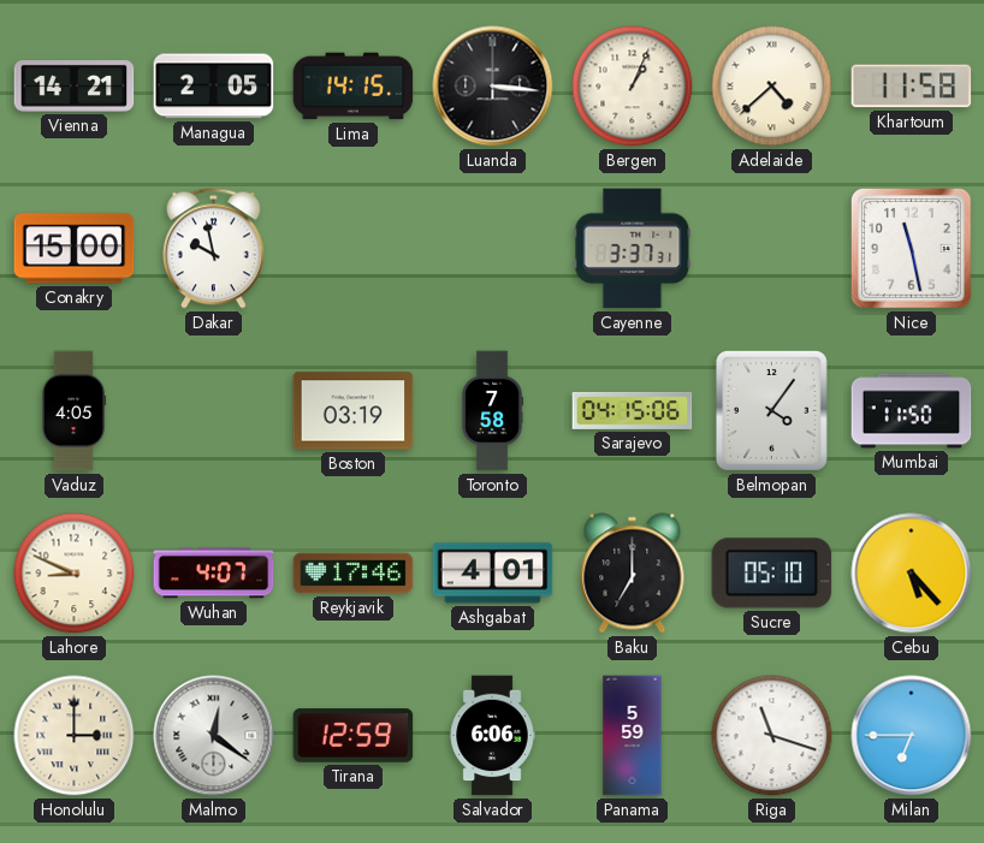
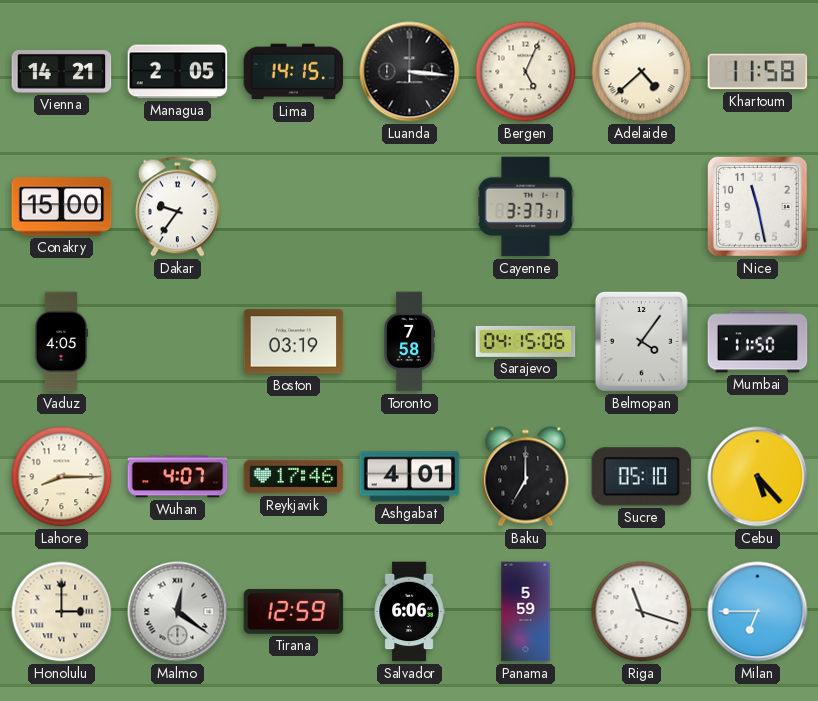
Bergen: 1:04 -> 5:04
Dakar: 9:58 -> 9:36
Lahore: 8:49 -> 8:15
